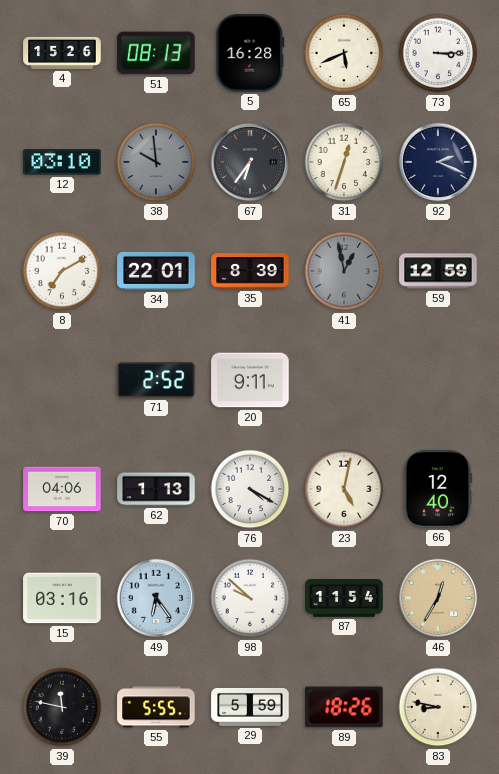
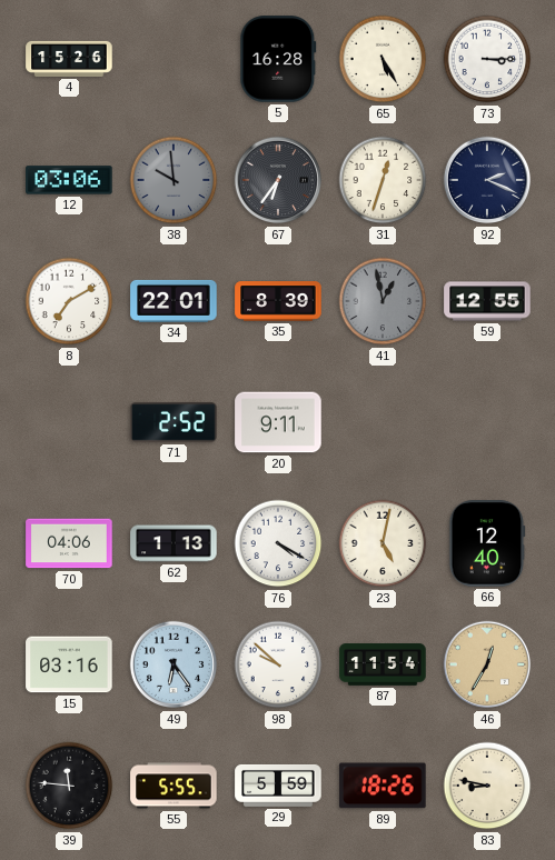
51: 08:13 -> none
65: 5:41 -> 5:25
12: 03:10 -> 03:06
59: 12:59 -> 12:55
39: 11:47 -> 11:46
